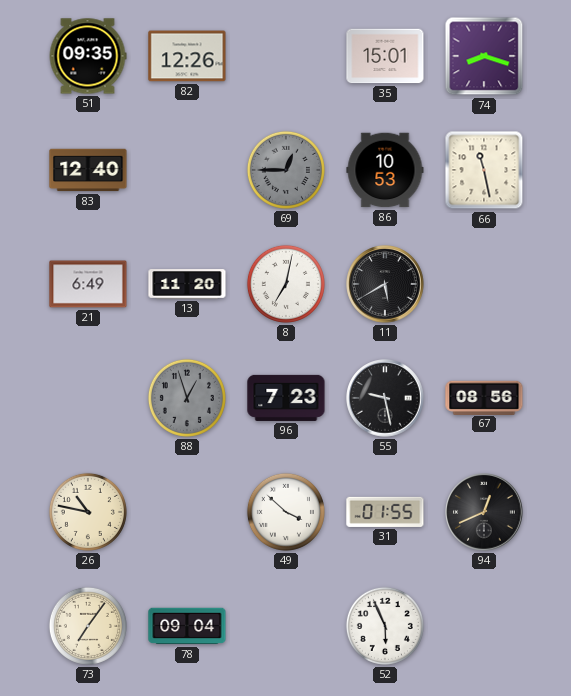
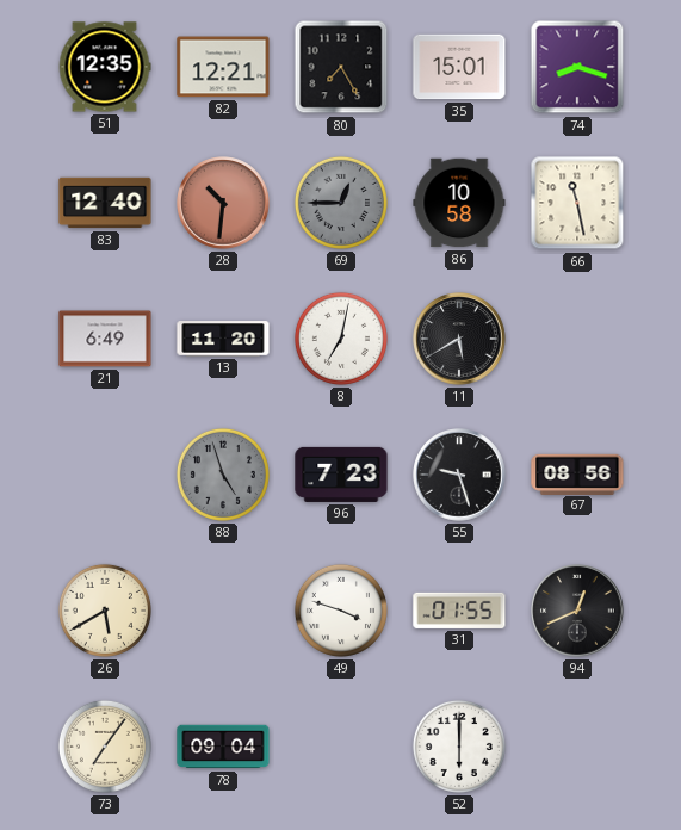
51: 09:35 -> 12:35
82: 12:26 -> 12:21
80: none -> 7:25
28: none -> 10:31
86: 10:53 -> 10:58
88: 12:57 -> 4:57
55: 9:28 -> 9:27
26: 10:47 -> 5:40
49: 3:52 -> 3:48
52: 5:56 -> 6:00
